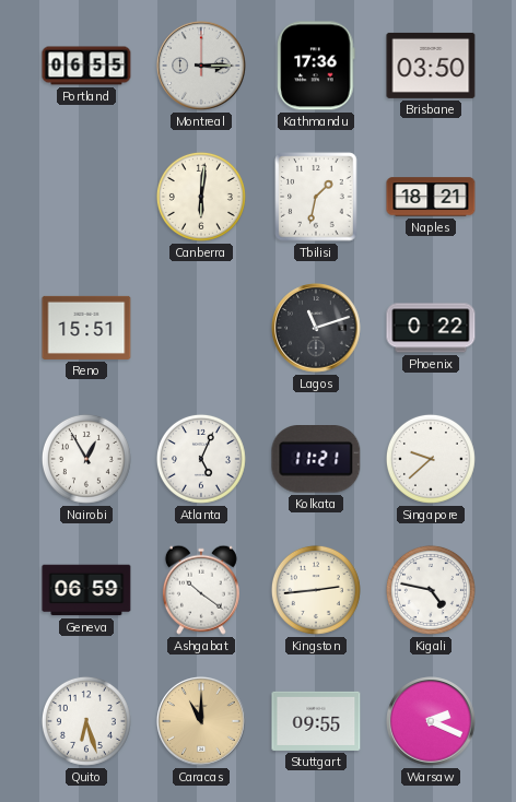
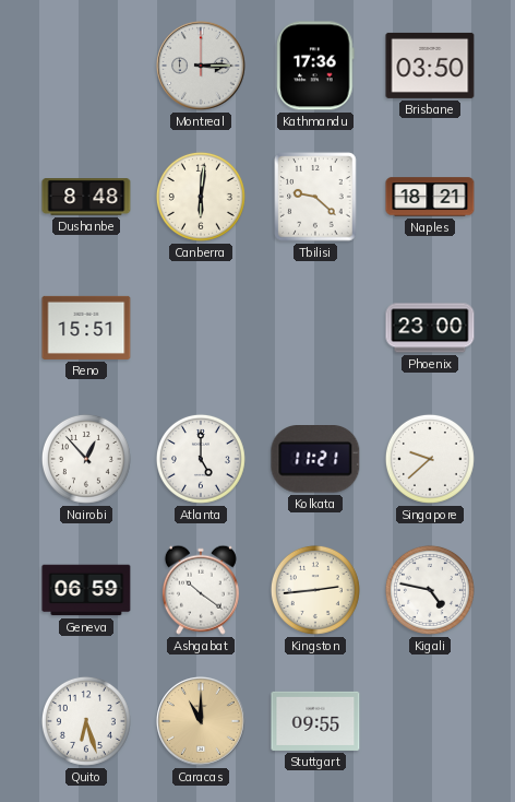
Portland: 06:55 -> none
Dushanbe: none -> 8:48
Tbilisi: 1:32 -> 9:22
Lagos: 11:12 -> none
Phoenix: 0:22 -> 23:00
Nairobi: 12:55 -> 12:53
Atlanta: 5:04 -> 5:00
Warsaw: 2:19 -> none
